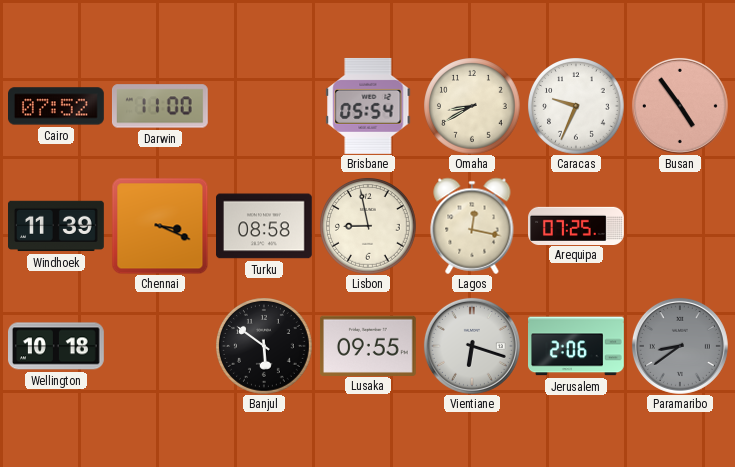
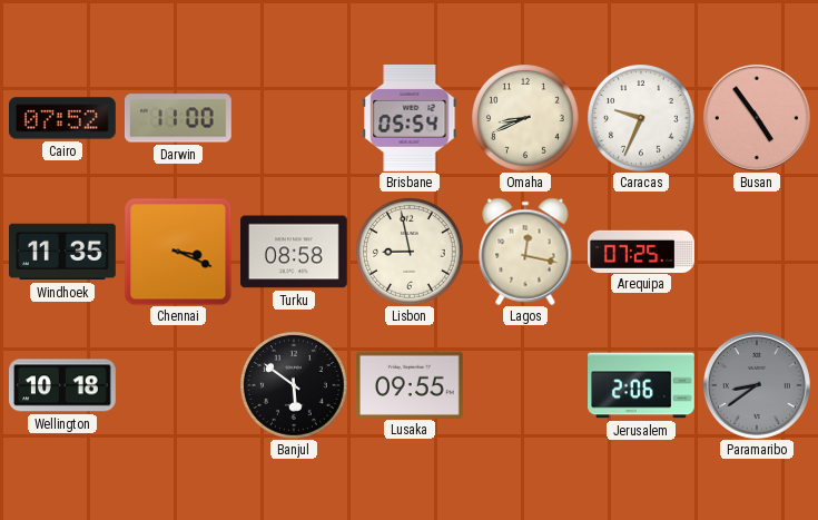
Omaha: 8:40 -> 8:41
Windhoek: 11:39 -> 11:35
Vientiane: 6:18 -> none
